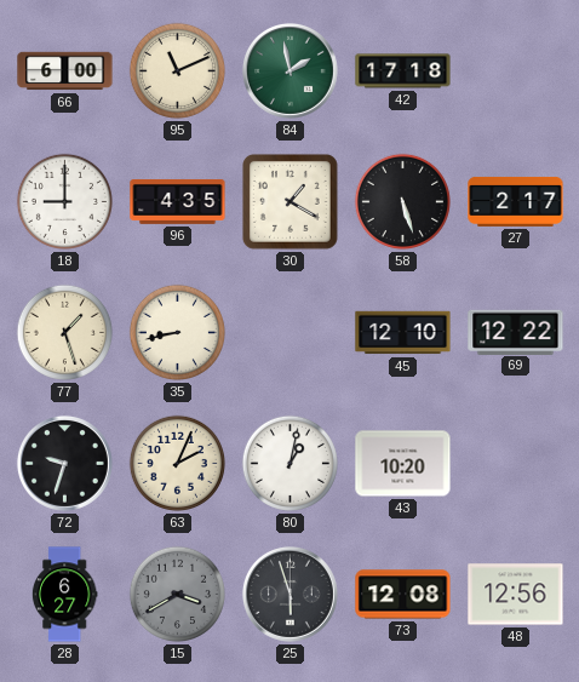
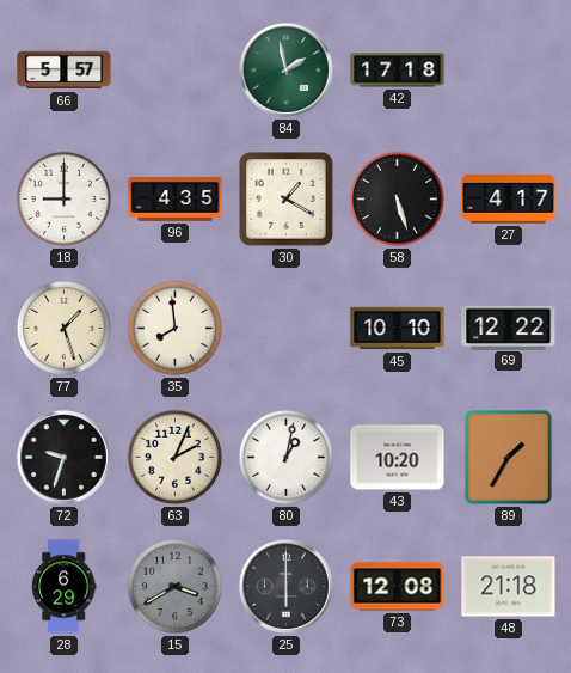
66: 6:00 -> 5:57
95: 11:11 -> none
27: 2:17 -> 4:17
35: 8:43 -> 7:59
45: 12:10 -> 10:10
89: none -> 1:35
28: 6:27 -> 6:29
25: 5:57 -> 6:00
48: 12:56 -> 21:18
